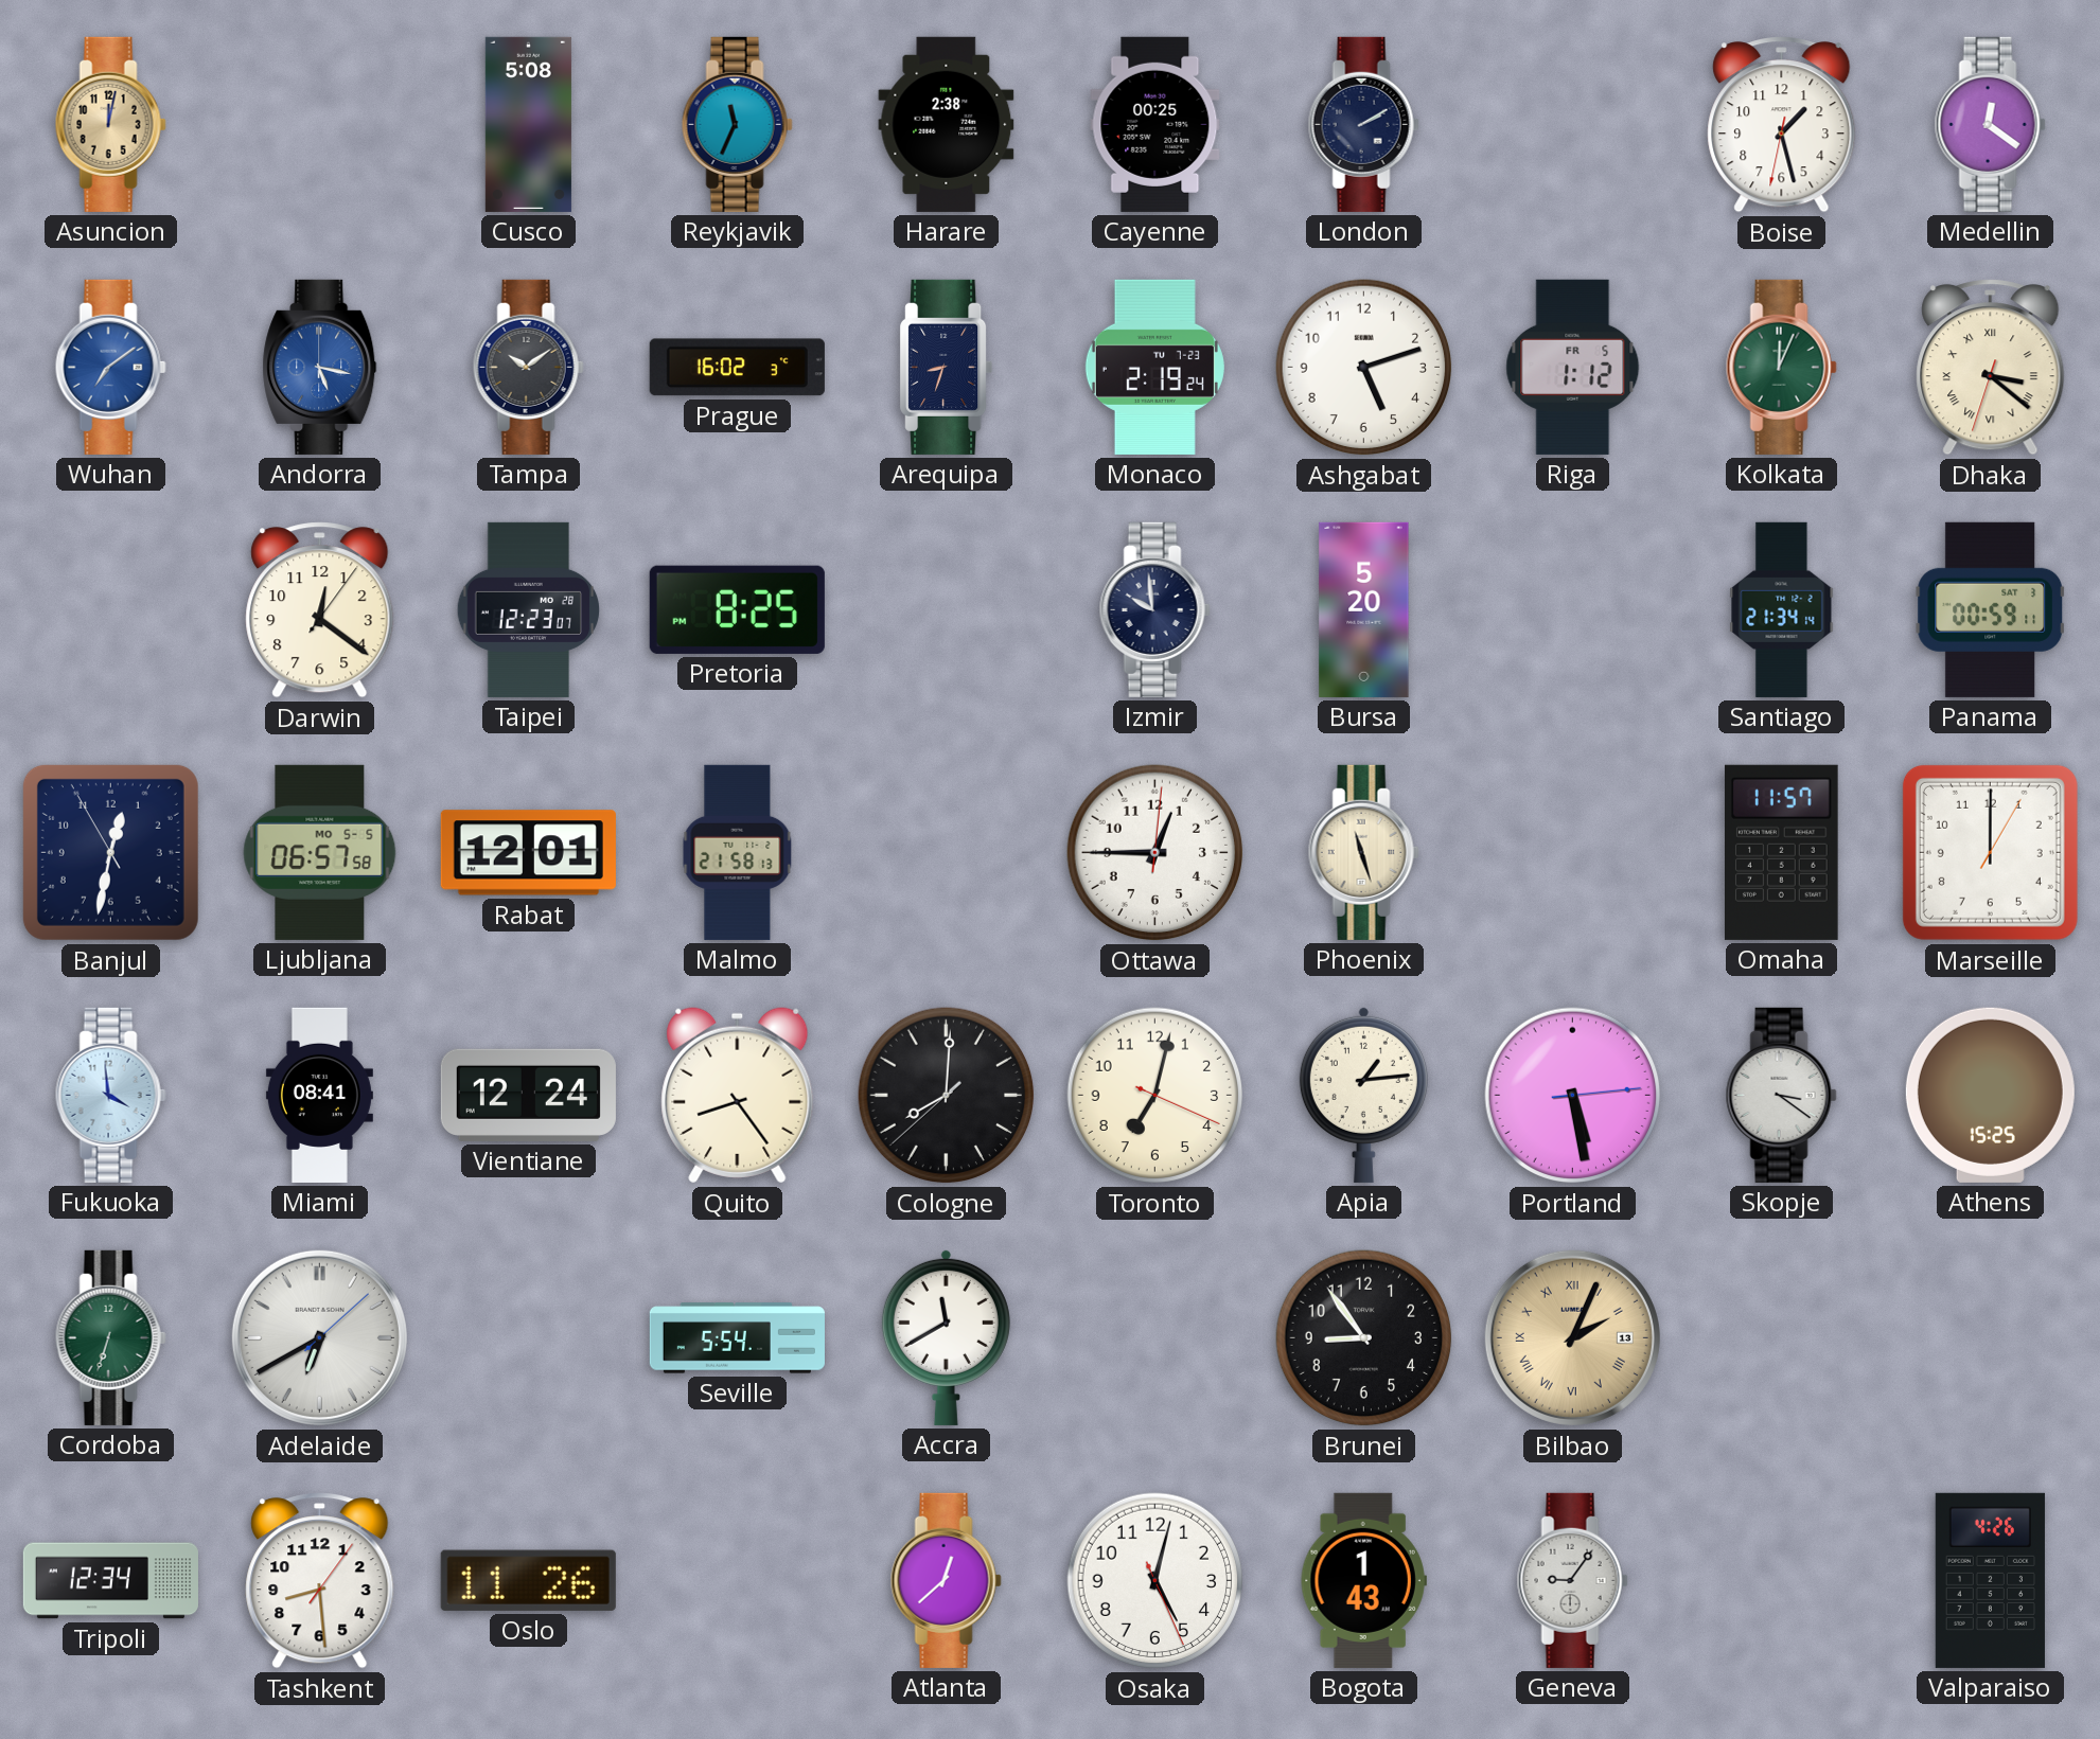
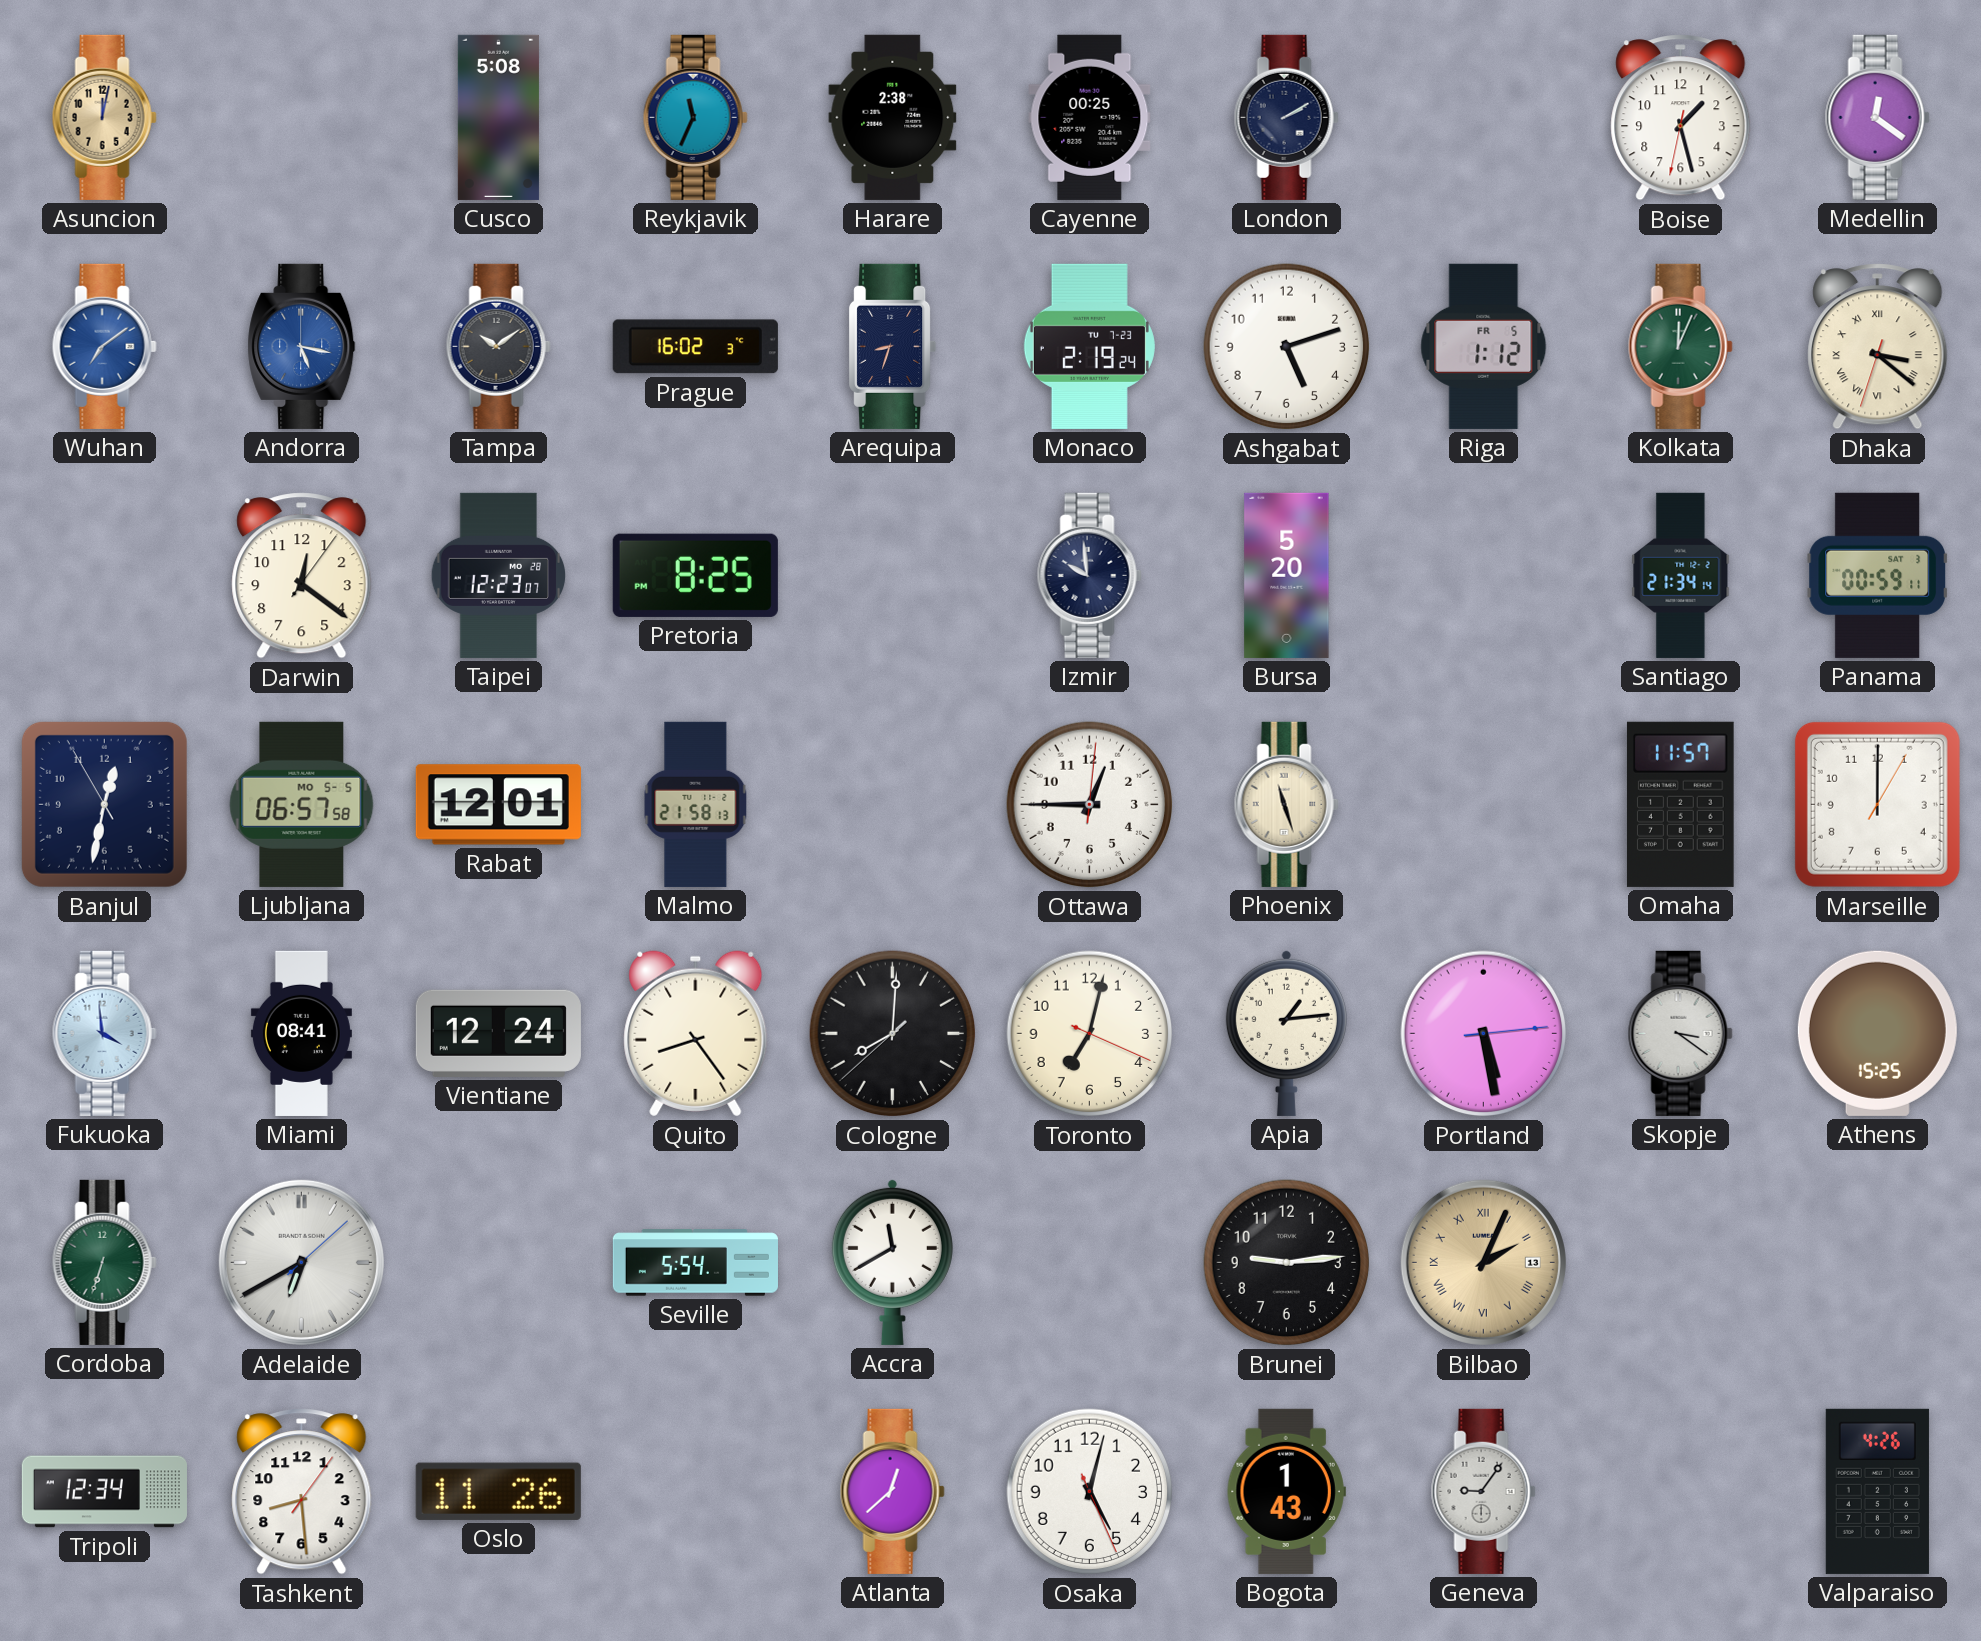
Brunei: 8:54 -> 9:14
